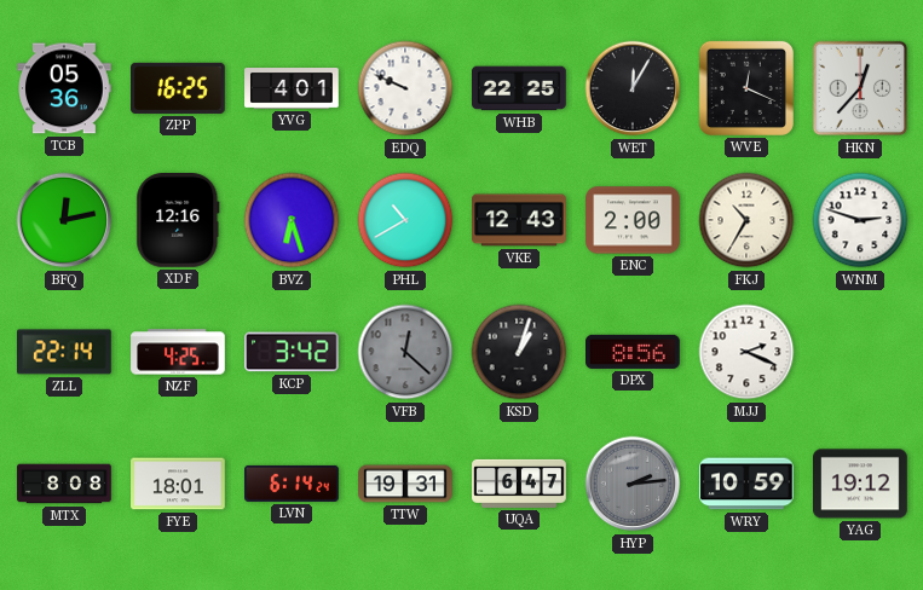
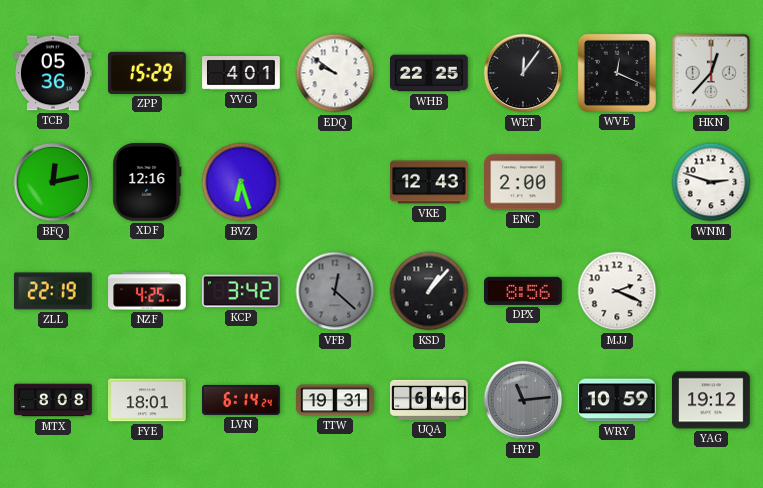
ZPP: 16:25 -> 15:29
EDQ: 9:49 -> 9:51
WET: 12:05 -> 12:06
PHL: 10:40 -> none
FKJ: 10:35 -> none
ZLL: 22:14 -> 22:19
KSD: 1:03 -> 1:07
UQA: 6:47 -> 6:46
HYP: 2:14 -> 11:14
